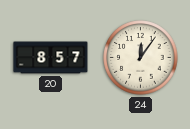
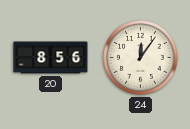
20: 8:57 -> 8:56
